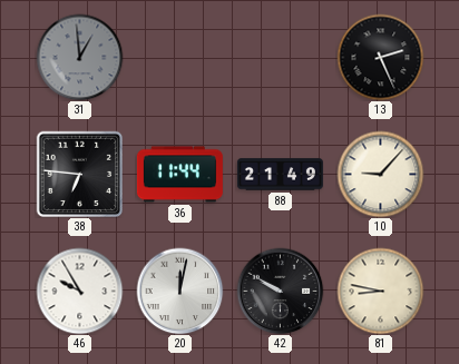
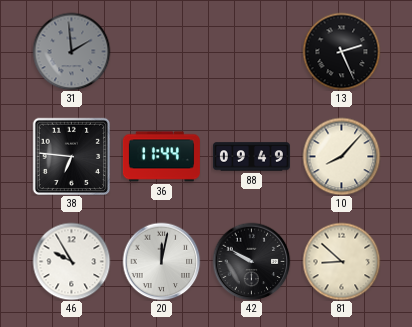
31: 12:59 -> 1:59
88: 21:49 -> 09:49
10: 9:07 -> 8:07
81: 8:47 -> 8:52
